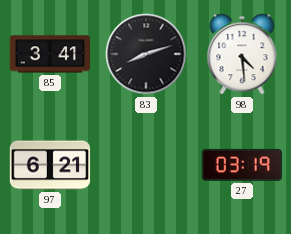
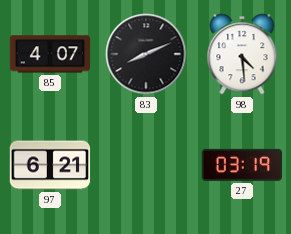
85: 3:41 -> 4:07
83: 8:12 -> 8:11
